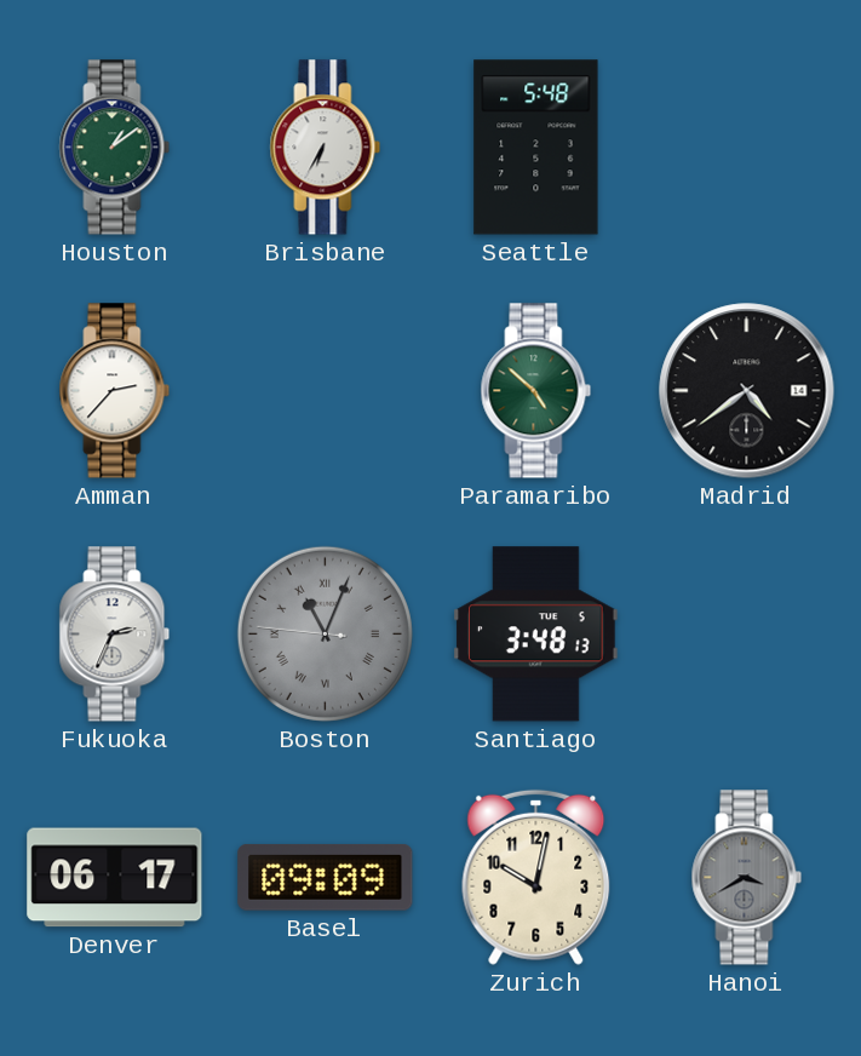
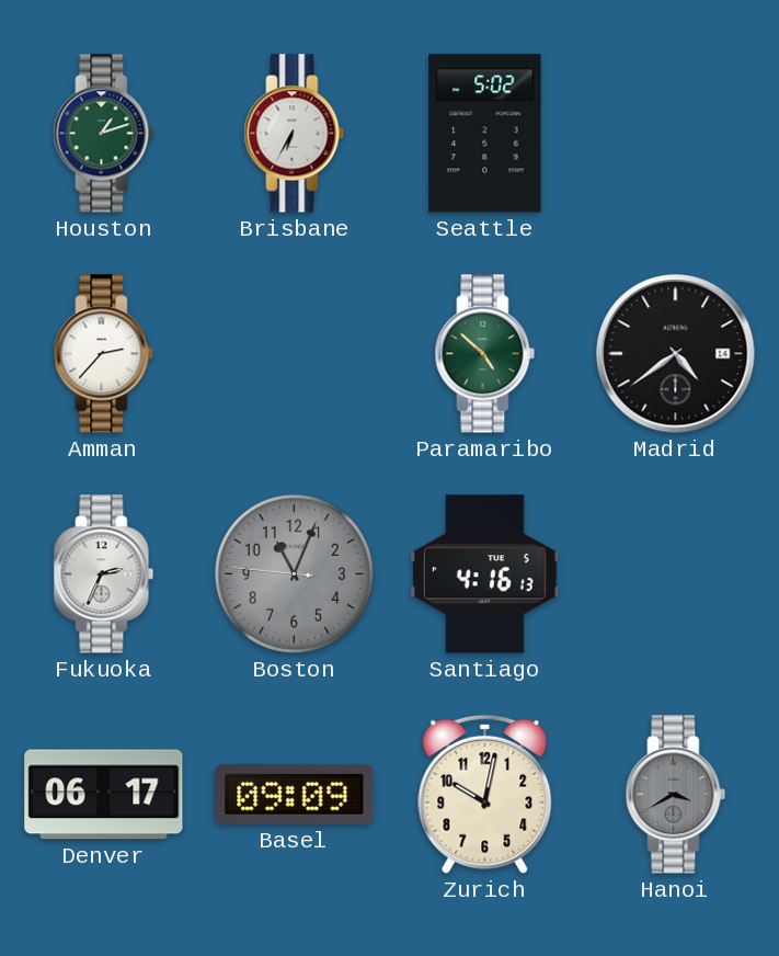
Houston: 1:09 -> 1:12
Seattle: 5:48 -> 5:02
Boston numerals: Roman -> Arabic
Santiago: 3:48 -> 4:16
